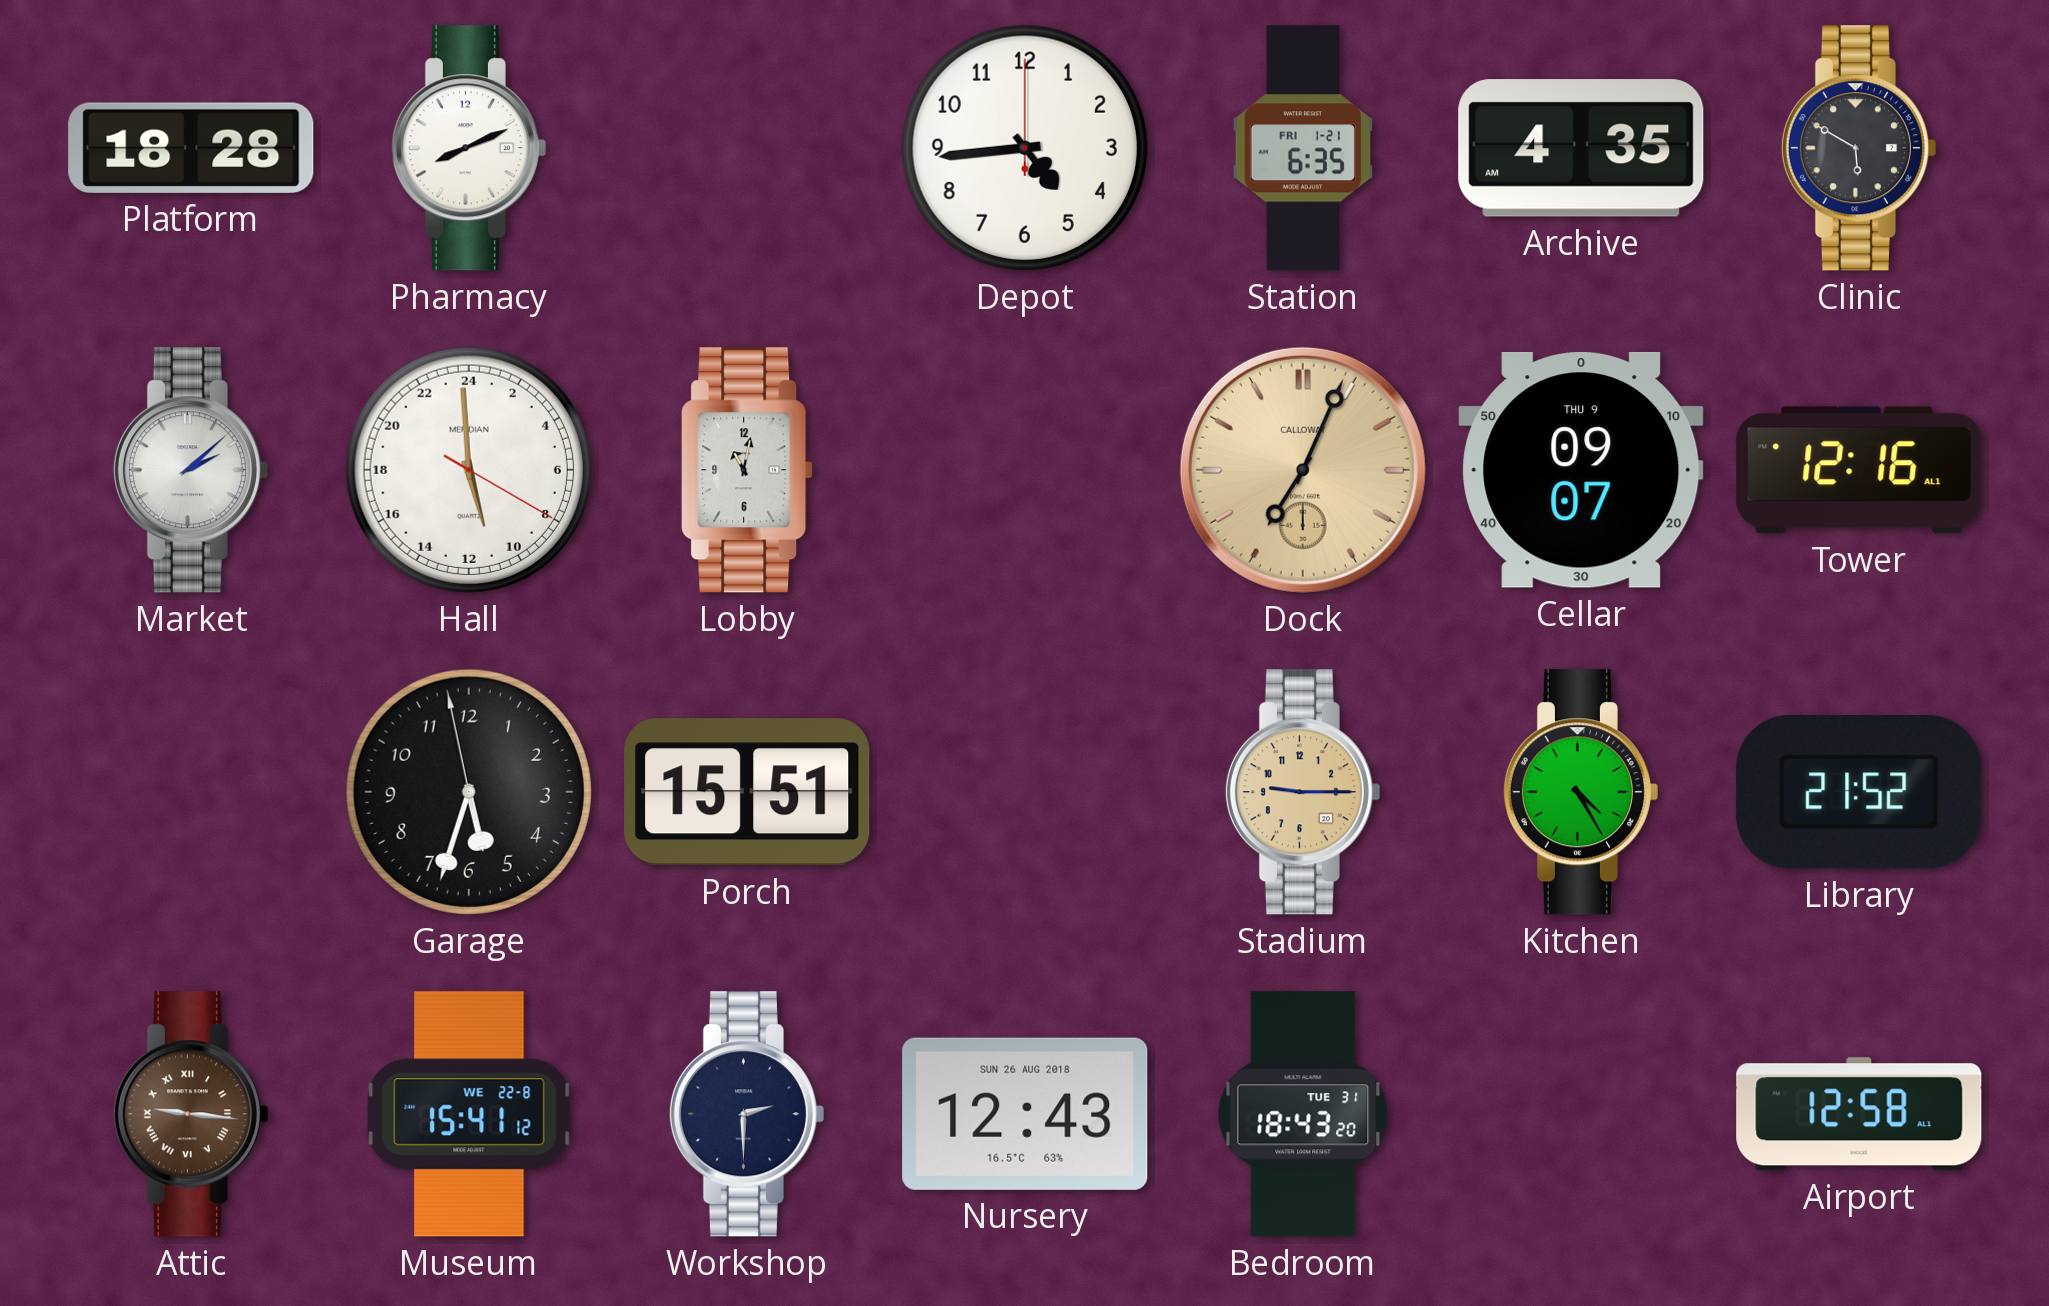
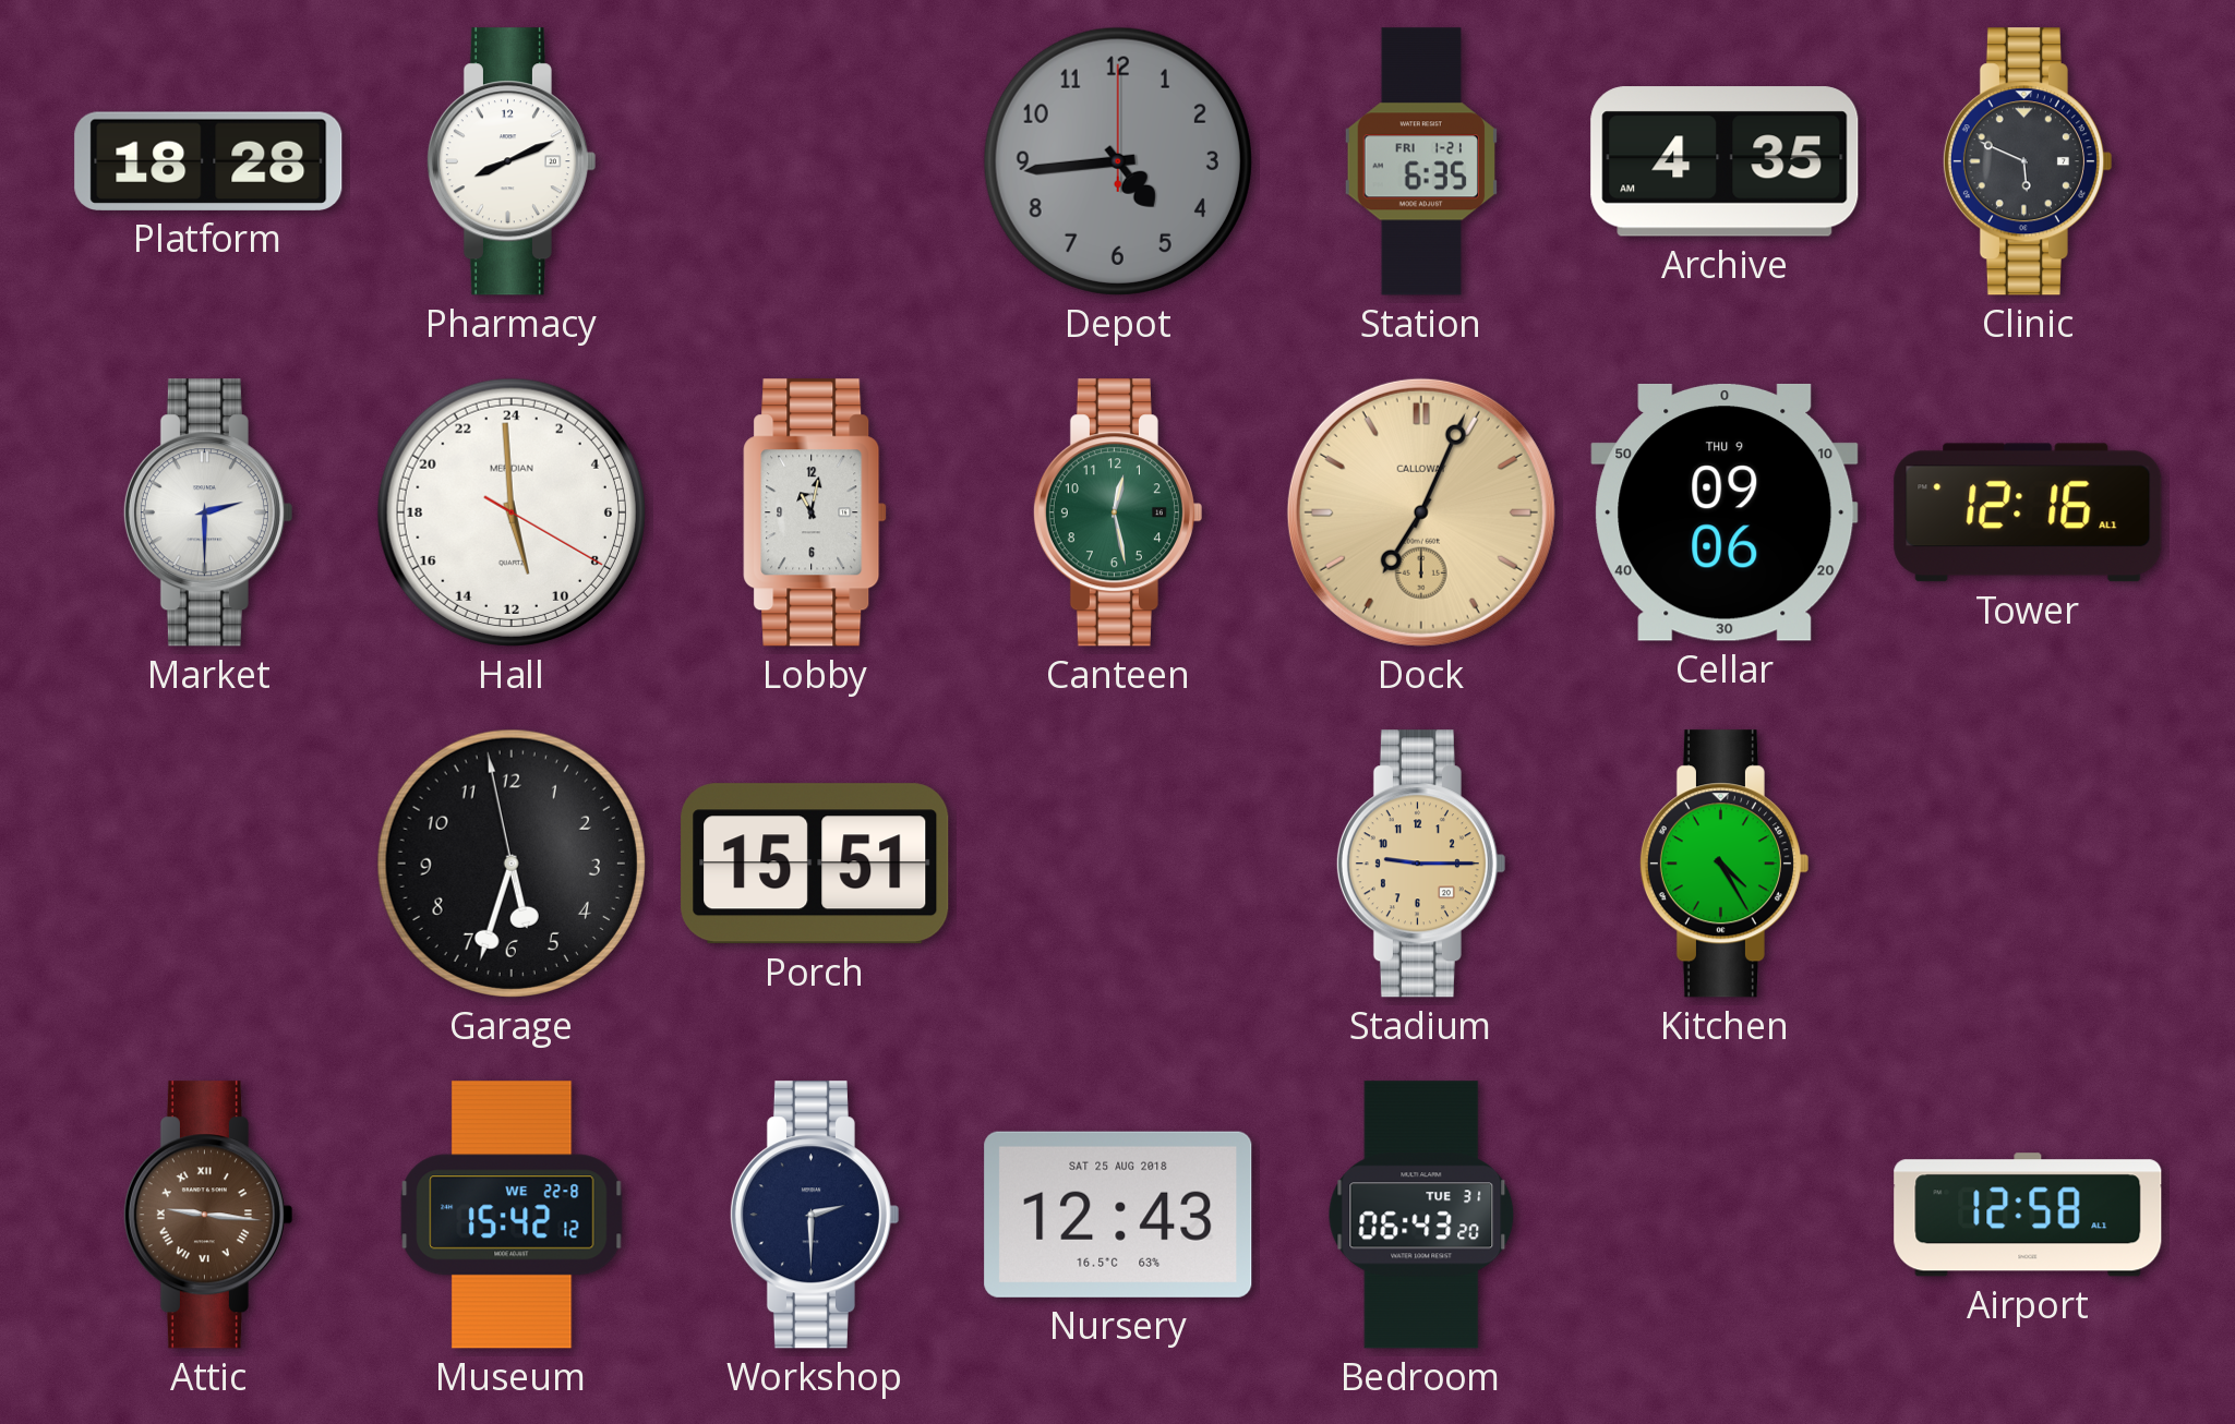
Depot dial: white -> grey
Clinic: 5:50 -> 5:49
Market: 2:08 -> 2:30
Canteen: none -> 12:28
Cellar: 09:07 -> 09:06
Library: 21:52 -> none
Museum: 15:41 -> 15:42
Nursery date: SUN 26 AUG 2018 -> SAT 25 AUG 2018
Bedroom: 18:43 -> 06:43
